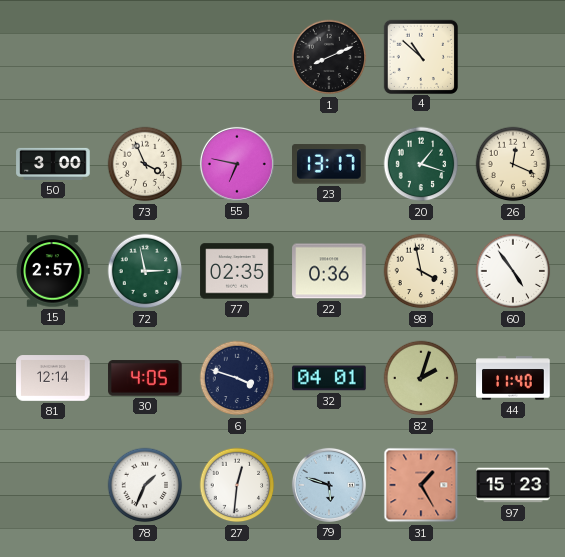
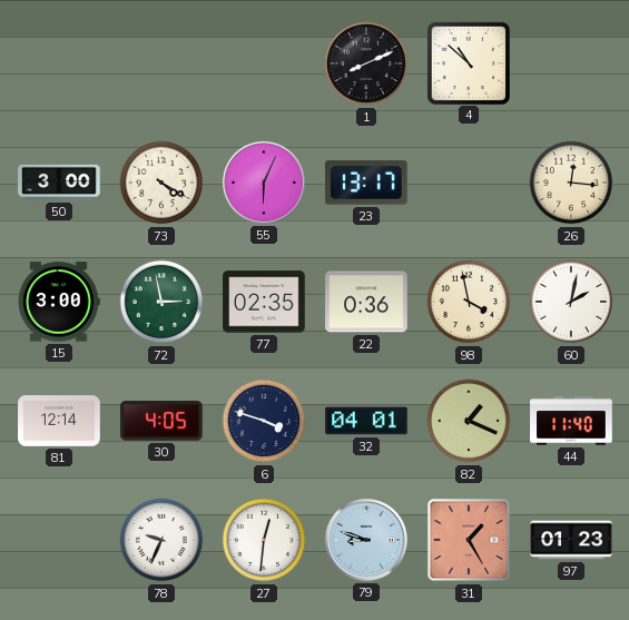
73: 3:56 -> 4:20
55: 6:47 -> 6:04
20: 1:18 -> none
26: 12:19 -> 12:16
15: 2:57 -> 3:00
60: 4:54 -> 2:02
82: 2:03 -> 1:19
78: 1:34 -> 9:34
79: 5:48 -> 8:48
97: 15:23 -> 01:23
